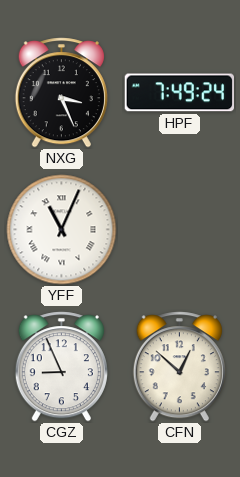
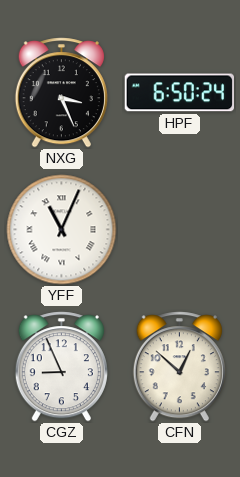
HPF: 7:49 -> 6:50
